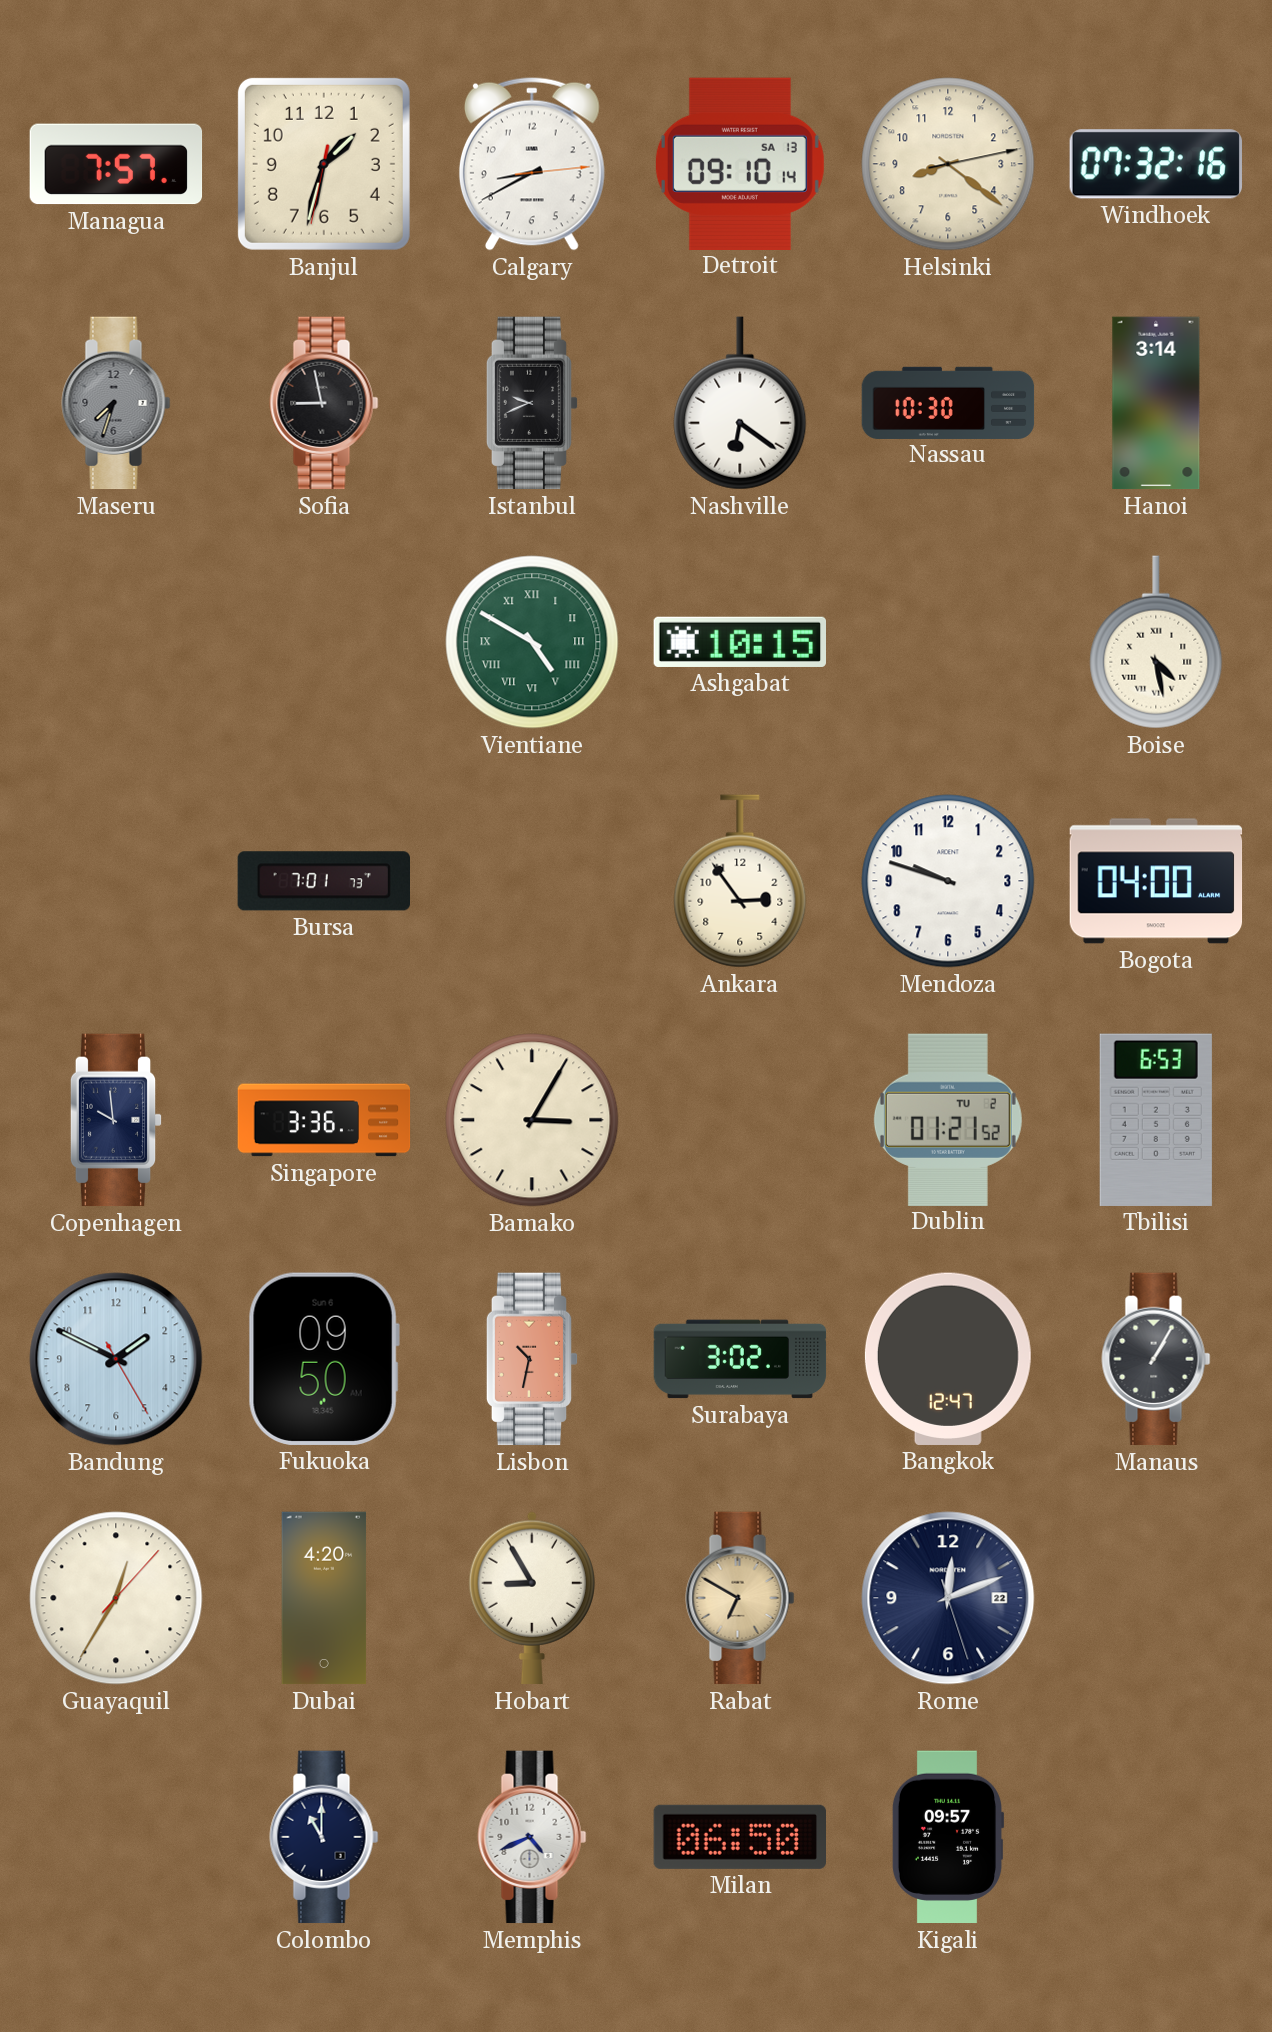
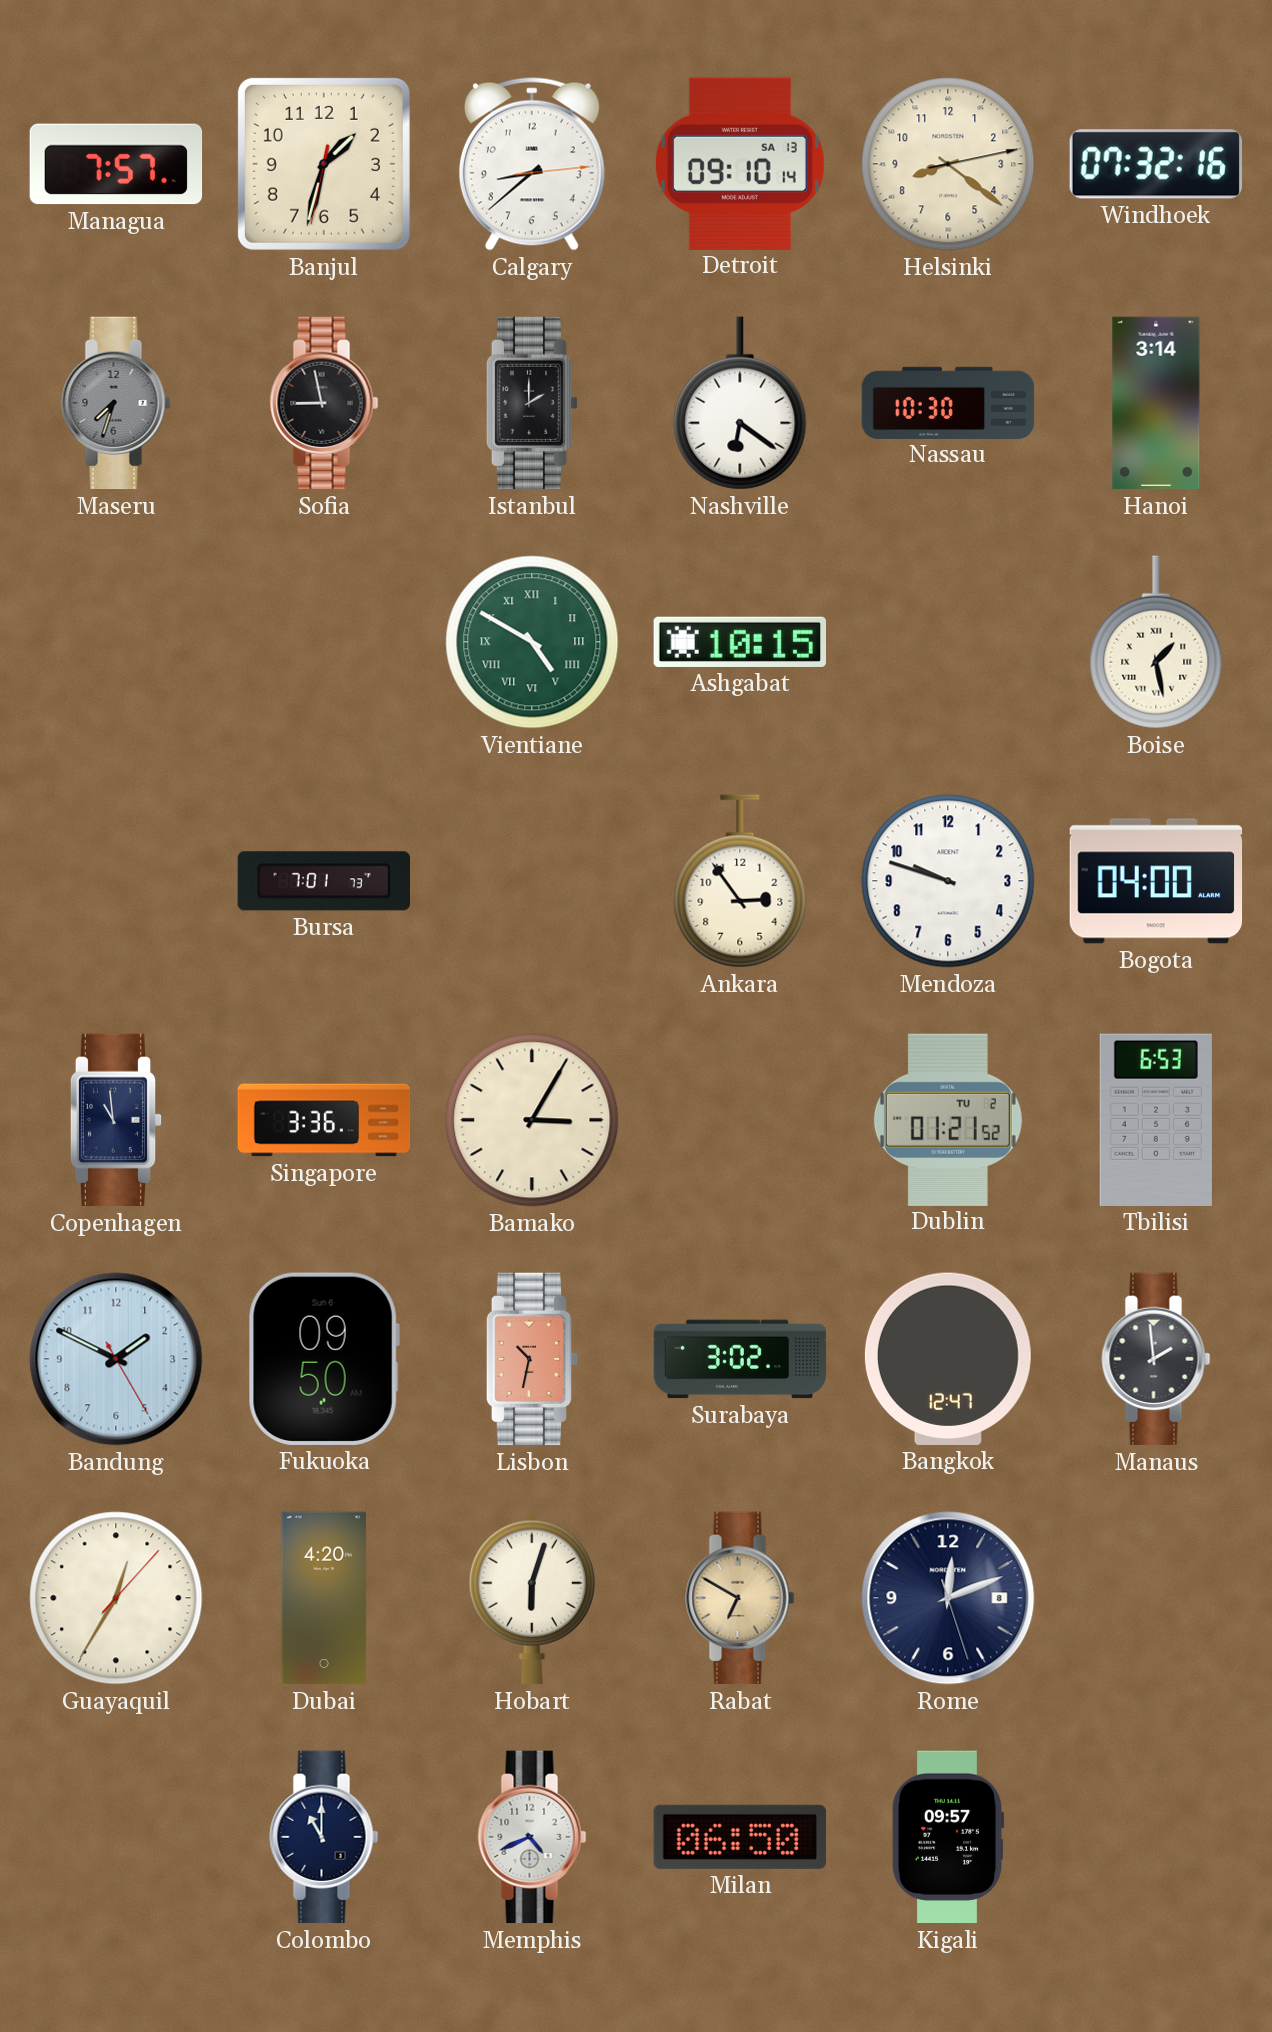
Calgary: 8:40 -> 8:38
Istanbul: 9:41 -> 2:00
Boise: 4:28 -> 1:28
Copenhagen: 9:59 -> 10:59
Manaus: 1:05 -> 1:59
Hobart: 8:55 -> 6:03
Rome date: 22 -> 8
